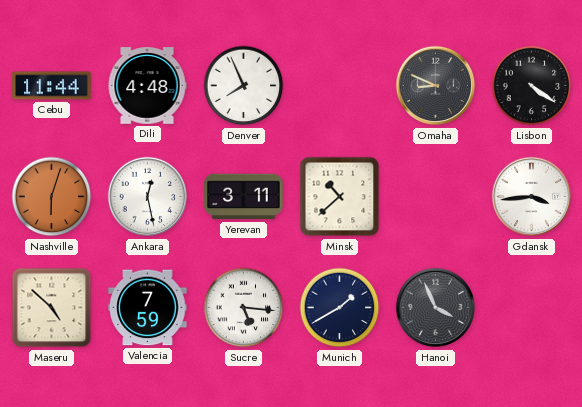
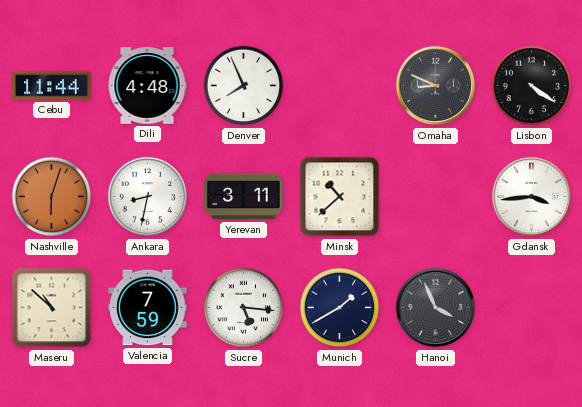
Ankara: 12:28 -> 8:32
Maseru: 4:52 -> 10:52
